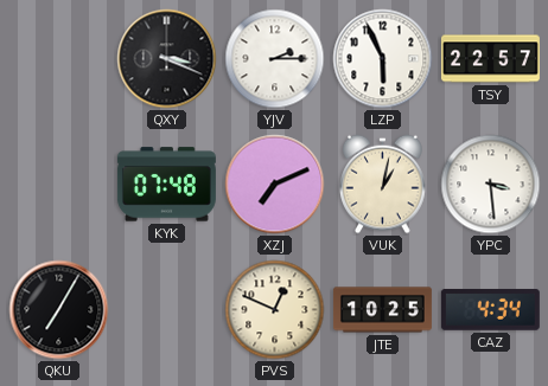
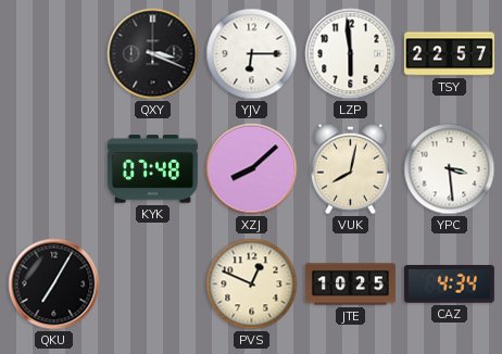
YJV: 2:15 -> 6:15
LZP: 5:56 -> 5:59
XZJ: 7:11 -> 8:08
VUK: 1:02 -> 8:02
